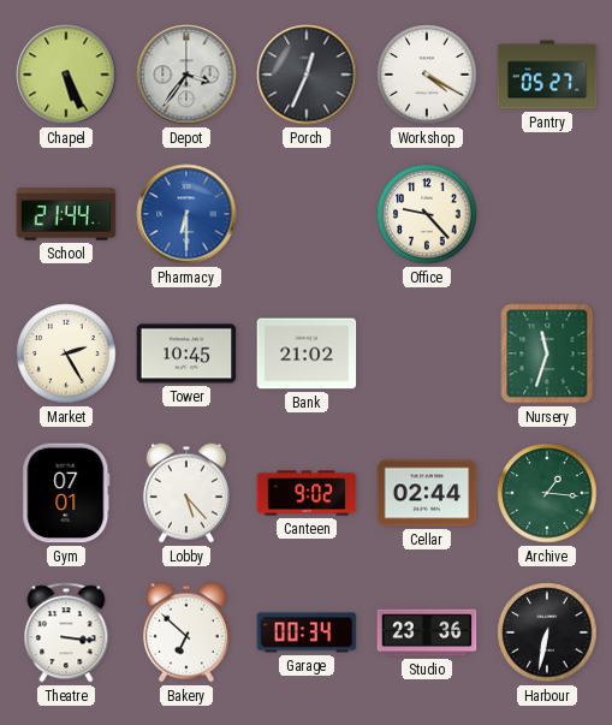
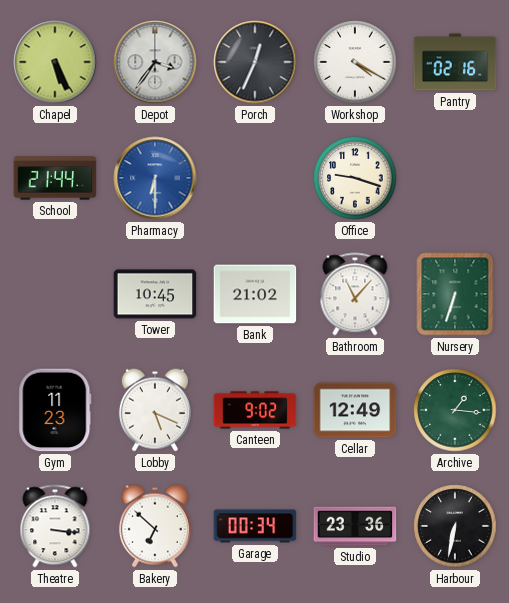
Pantry: 05:27 -> 02:16
Office: 9:23 -> 9:18
Market: 2:25 -> none
Bathroom: none -> 11:07
Nursery: 11:33 -> 6:33
Gym: 07:01 -> 11:23
Lobby: 5:23 -> 5:19
Cellar: 02:44 -> 12:49
